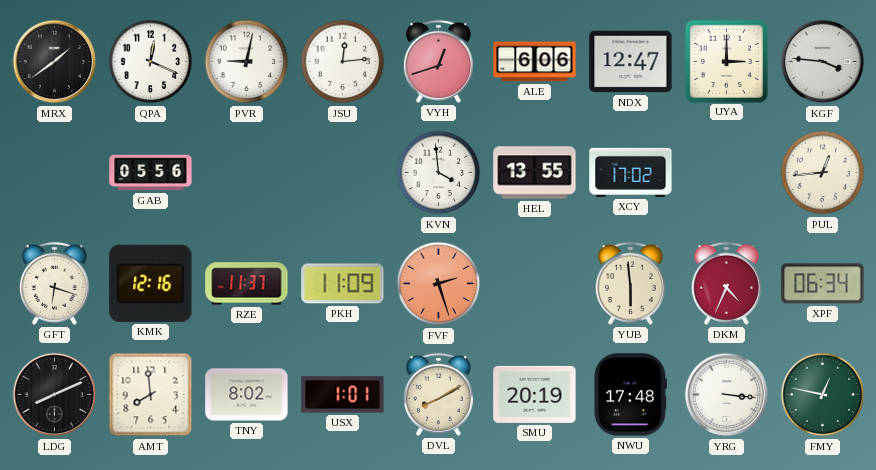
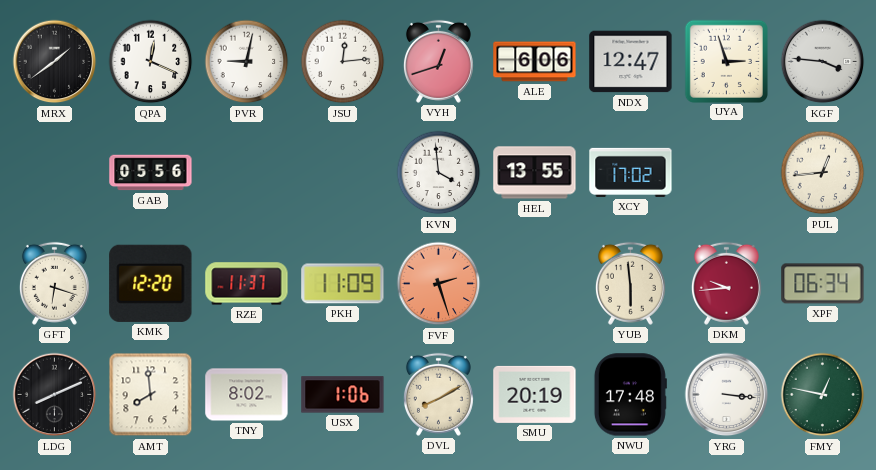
UYA: 3:00 -> 2:57
KMK: 12:16 -> 12:20
DKM: 4:34 -> 9:44
USX: 1:01 -> 1:06
